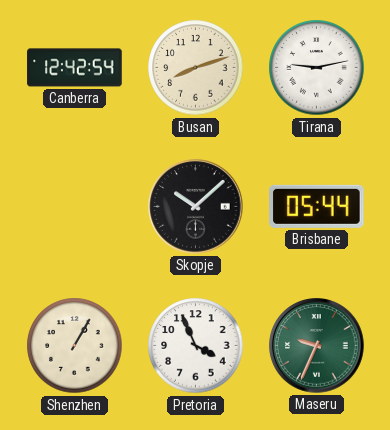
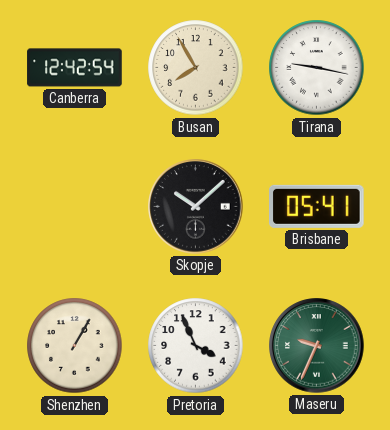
Busan: 8:12 -> 7:55
Tirana: 9:13 -> 9:17
Brisbane: 05:44 -> 05:41
